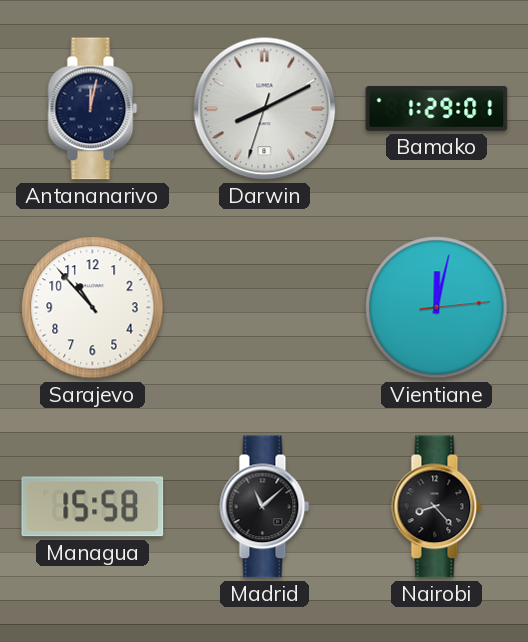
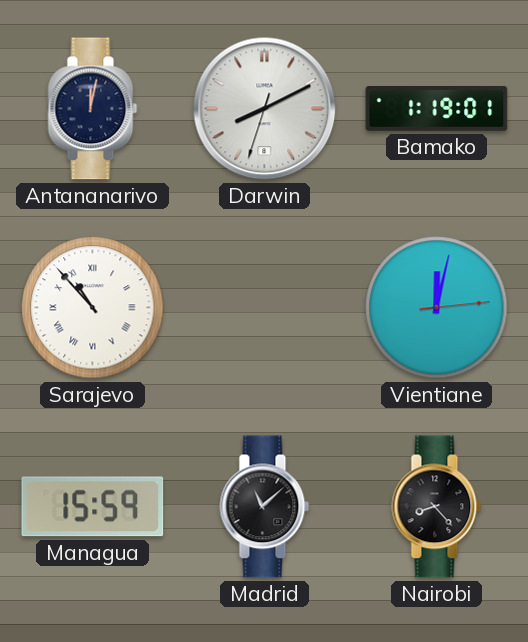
Bamako: 1:29 -> 1:19
Sarajevo numerals: Arabic -> Roman
Managua: 15:58 -> 15:59
